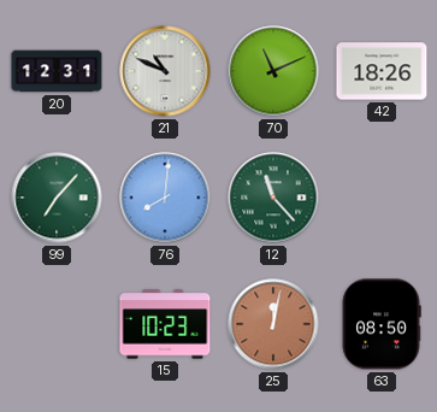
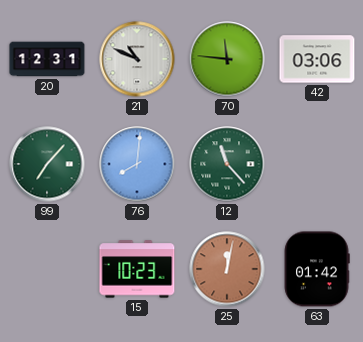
70: 11:11 -> 11:46
42: 18:26 -> 03:06
63: 08:50 -> 01:42
